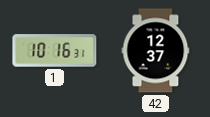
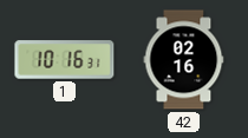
42: 12:37 -> 02:16
